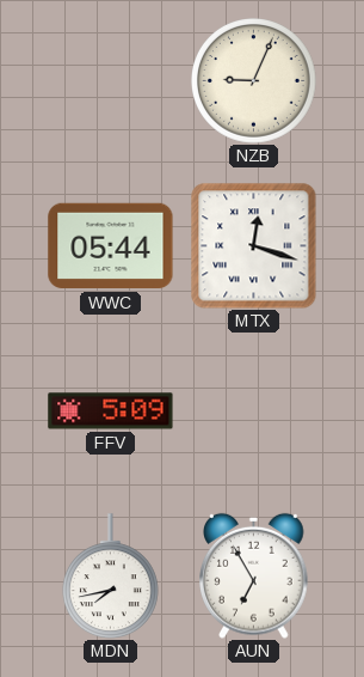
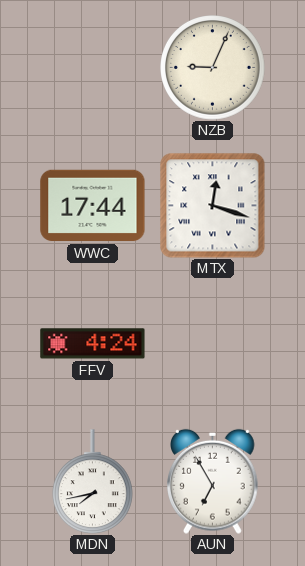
WWC: 05:44 -> 17:44
FFV: 5:09 -> 4:24
